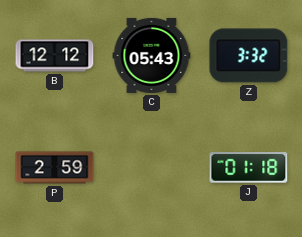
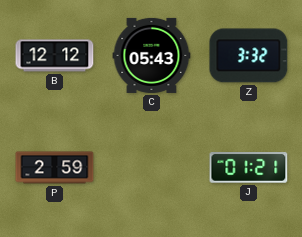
J: 01:18 -> 01:21
